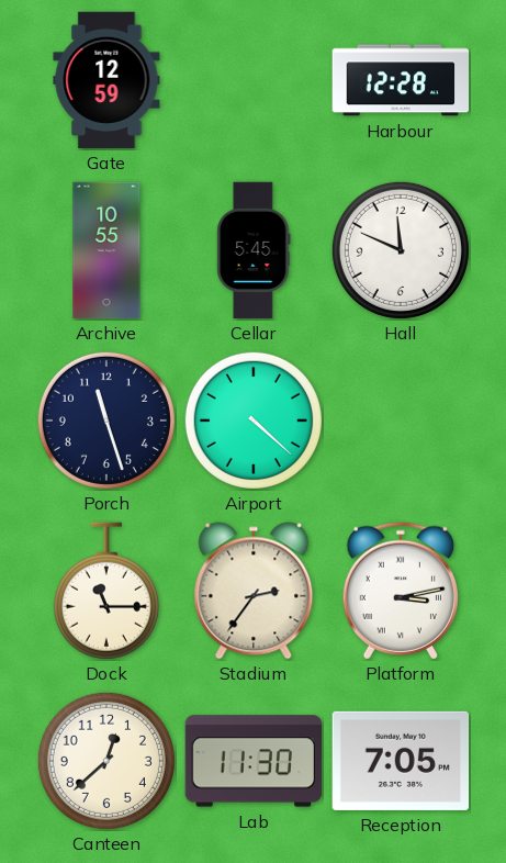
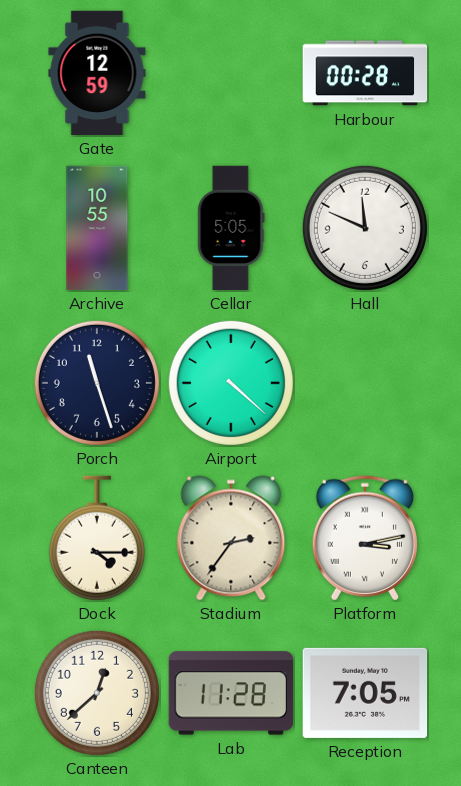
Harbour: 12:28 -> 00:28
Cellar: 5:45 -> 5:05
Dock: 11:15 -> 4:15
Lab: 11:30 -> 11:28
